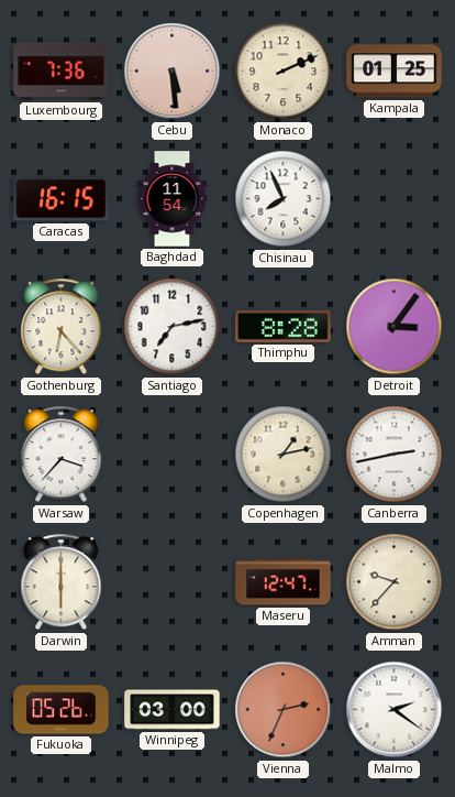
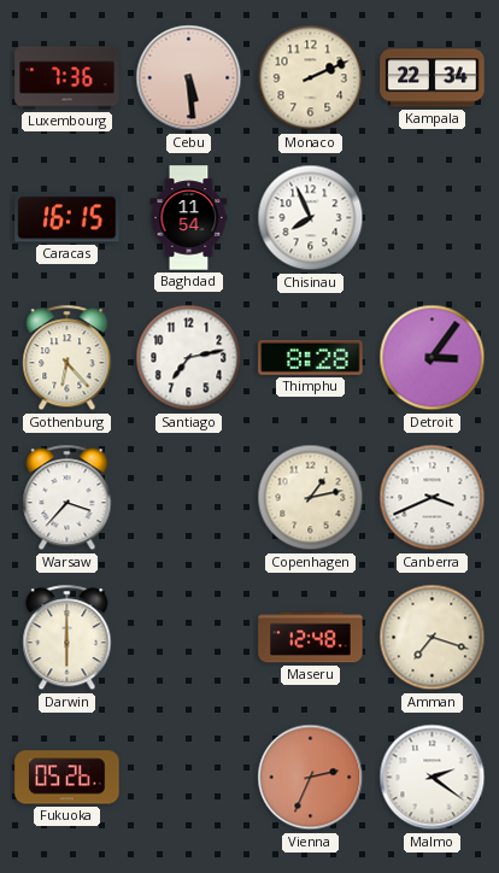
Kampala: 01:25 -> 22:34
Canberra: 2:43 -> 3:41
Maseru: 12:47 -> 12:48
Amman: 9:37 -> 7:18
Winnipeg: 03:00 -> none
